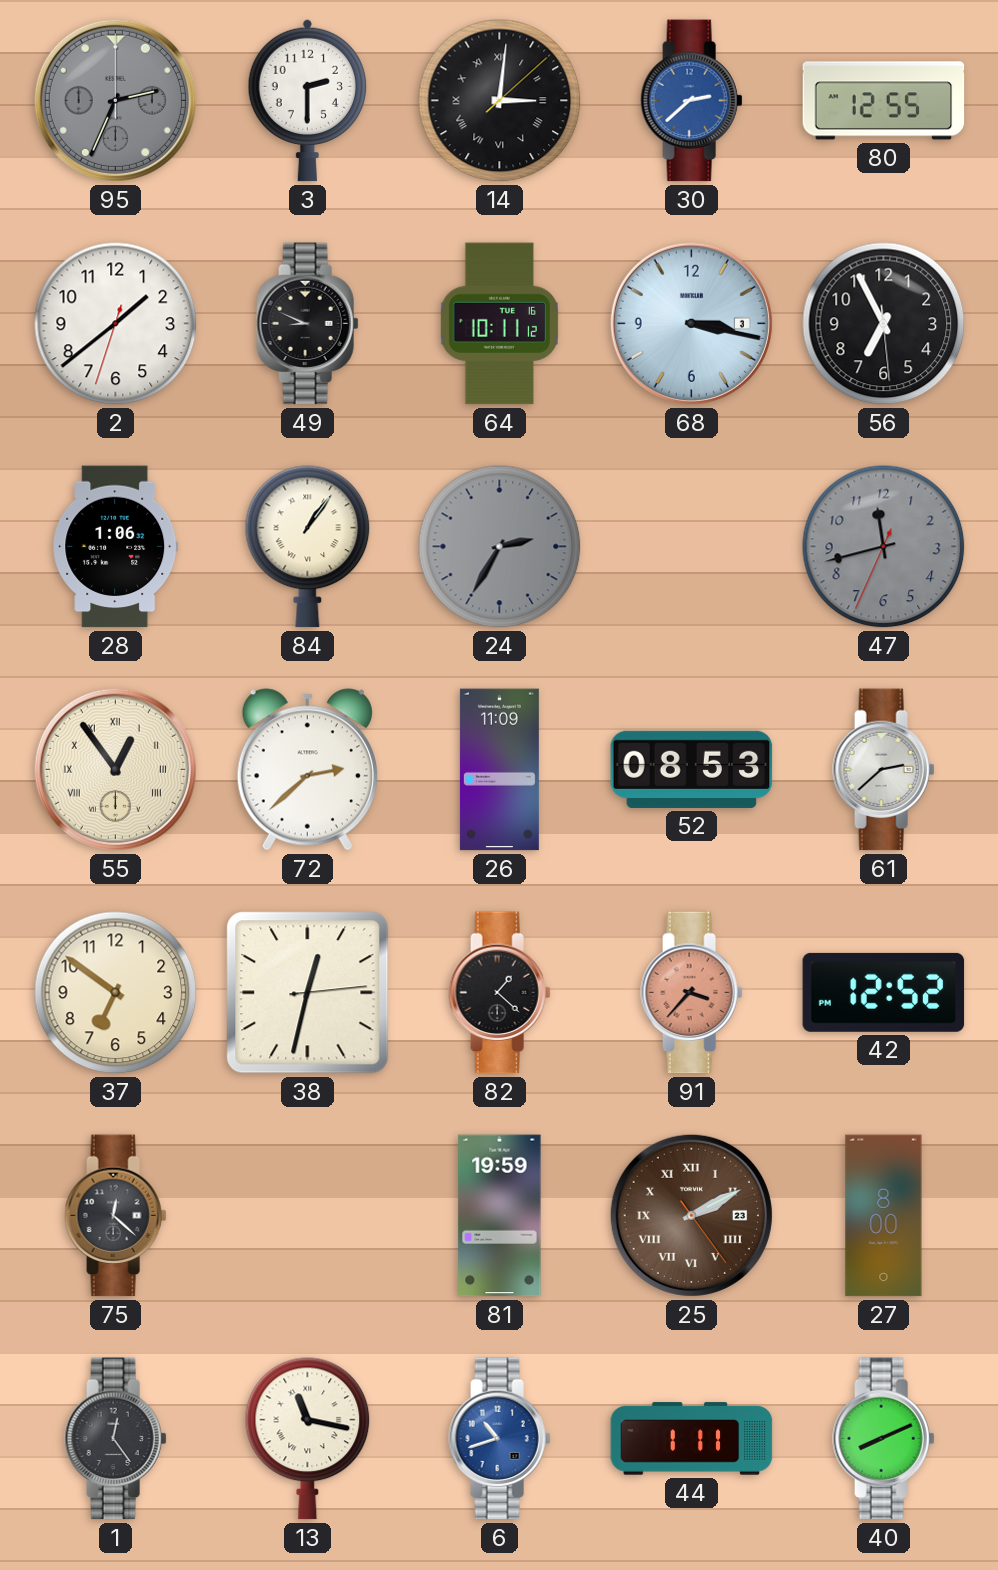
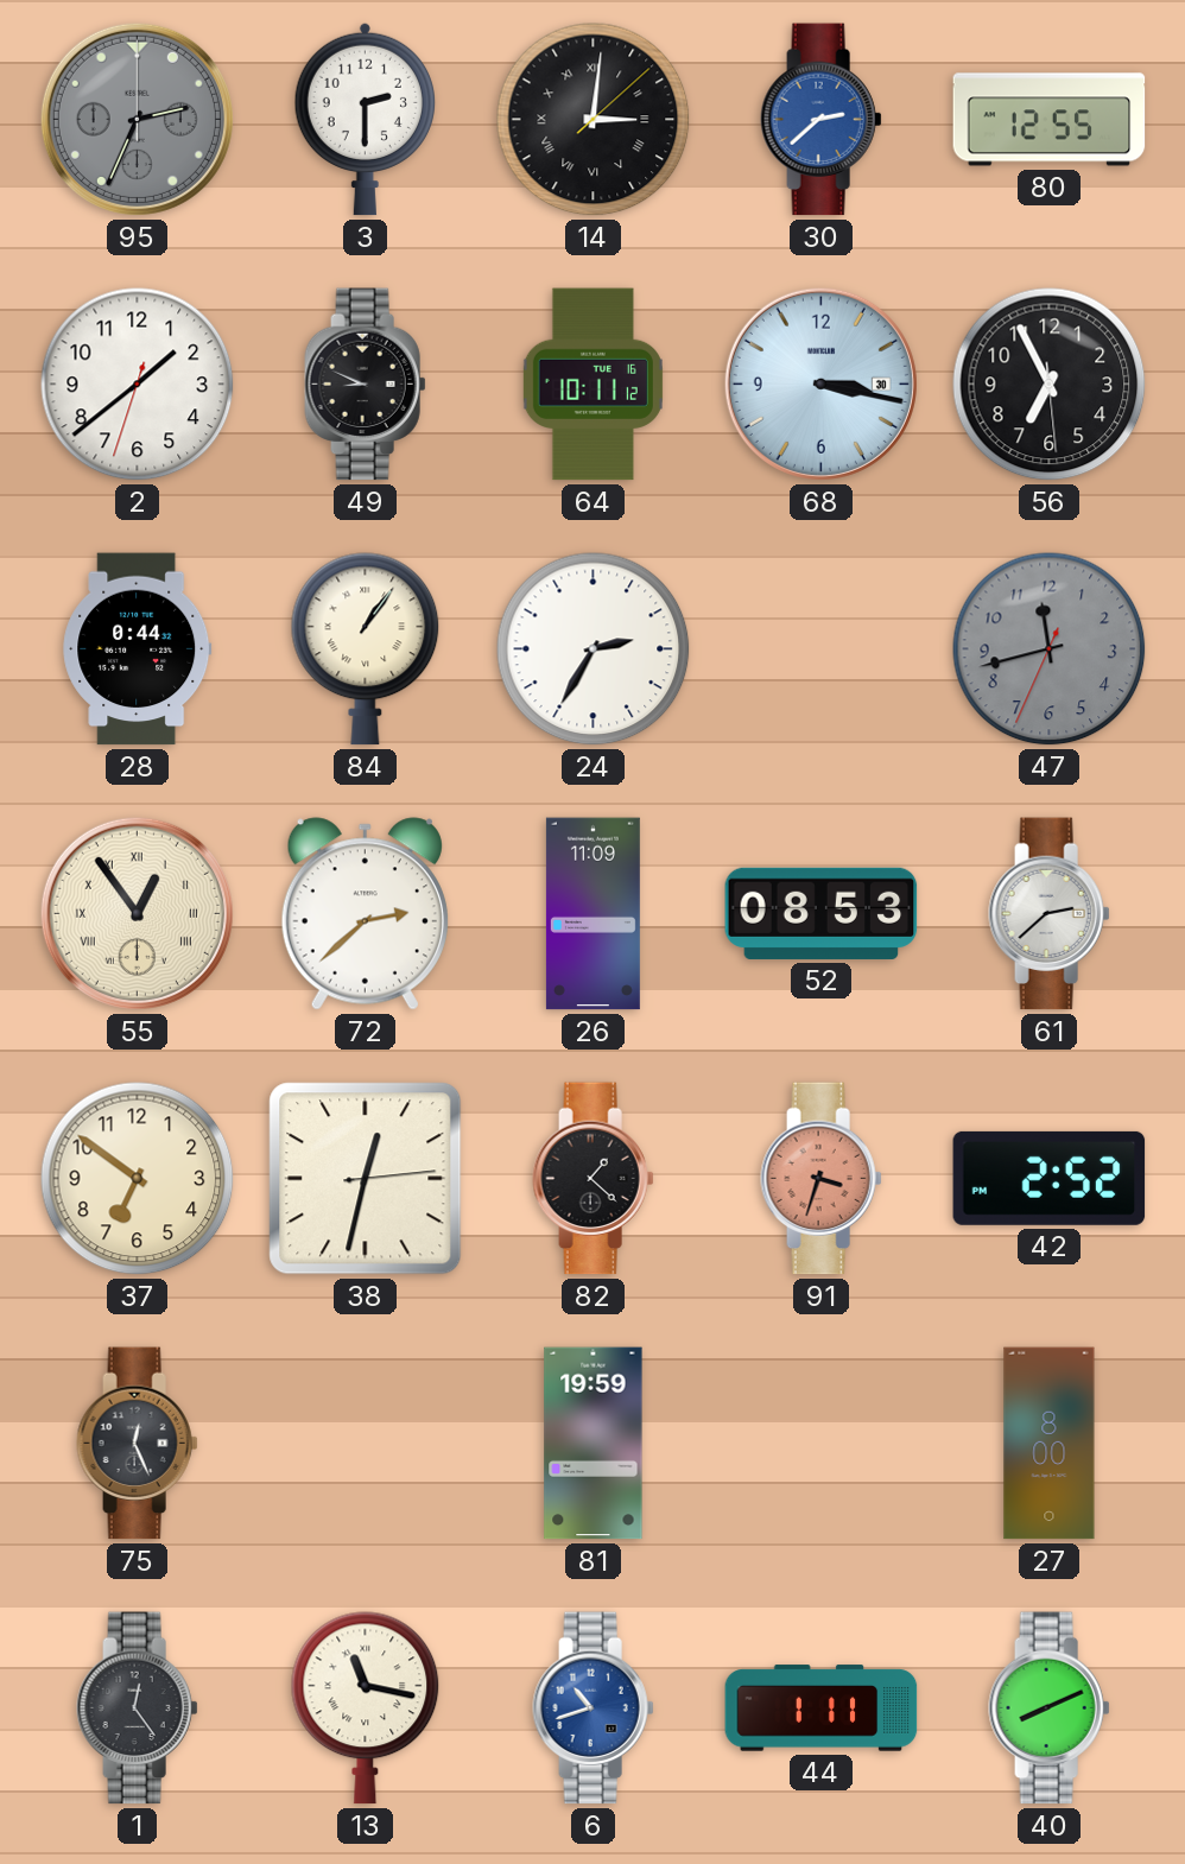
68 date: 3 -> 30
28: 1:06 -> 0:44
24 dial: grey -> white
91: 3:37 -> 3:33
42: 12:52 -> 2:52
75: 12:22 -> 12:26
25: 2:10 -> none
